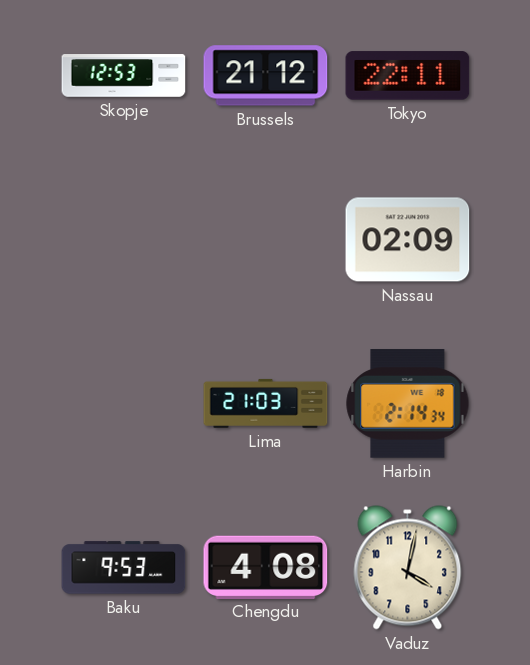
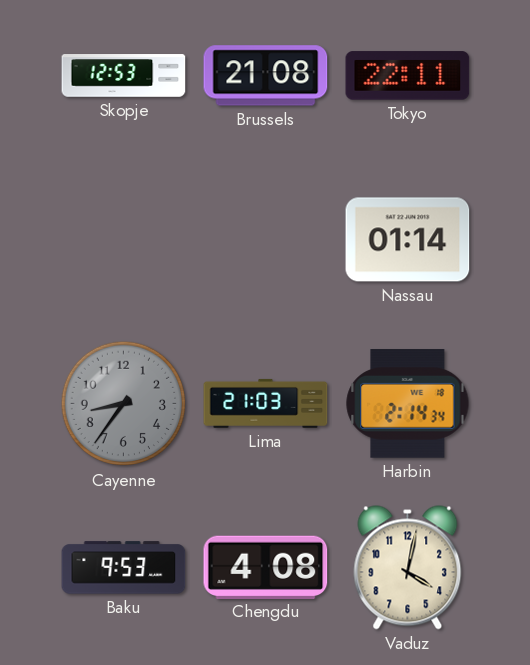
Brussels: 21:12 -> 21:08
Nassau: 02:09 -> 01:14
Cayenne: none -> 8:36
